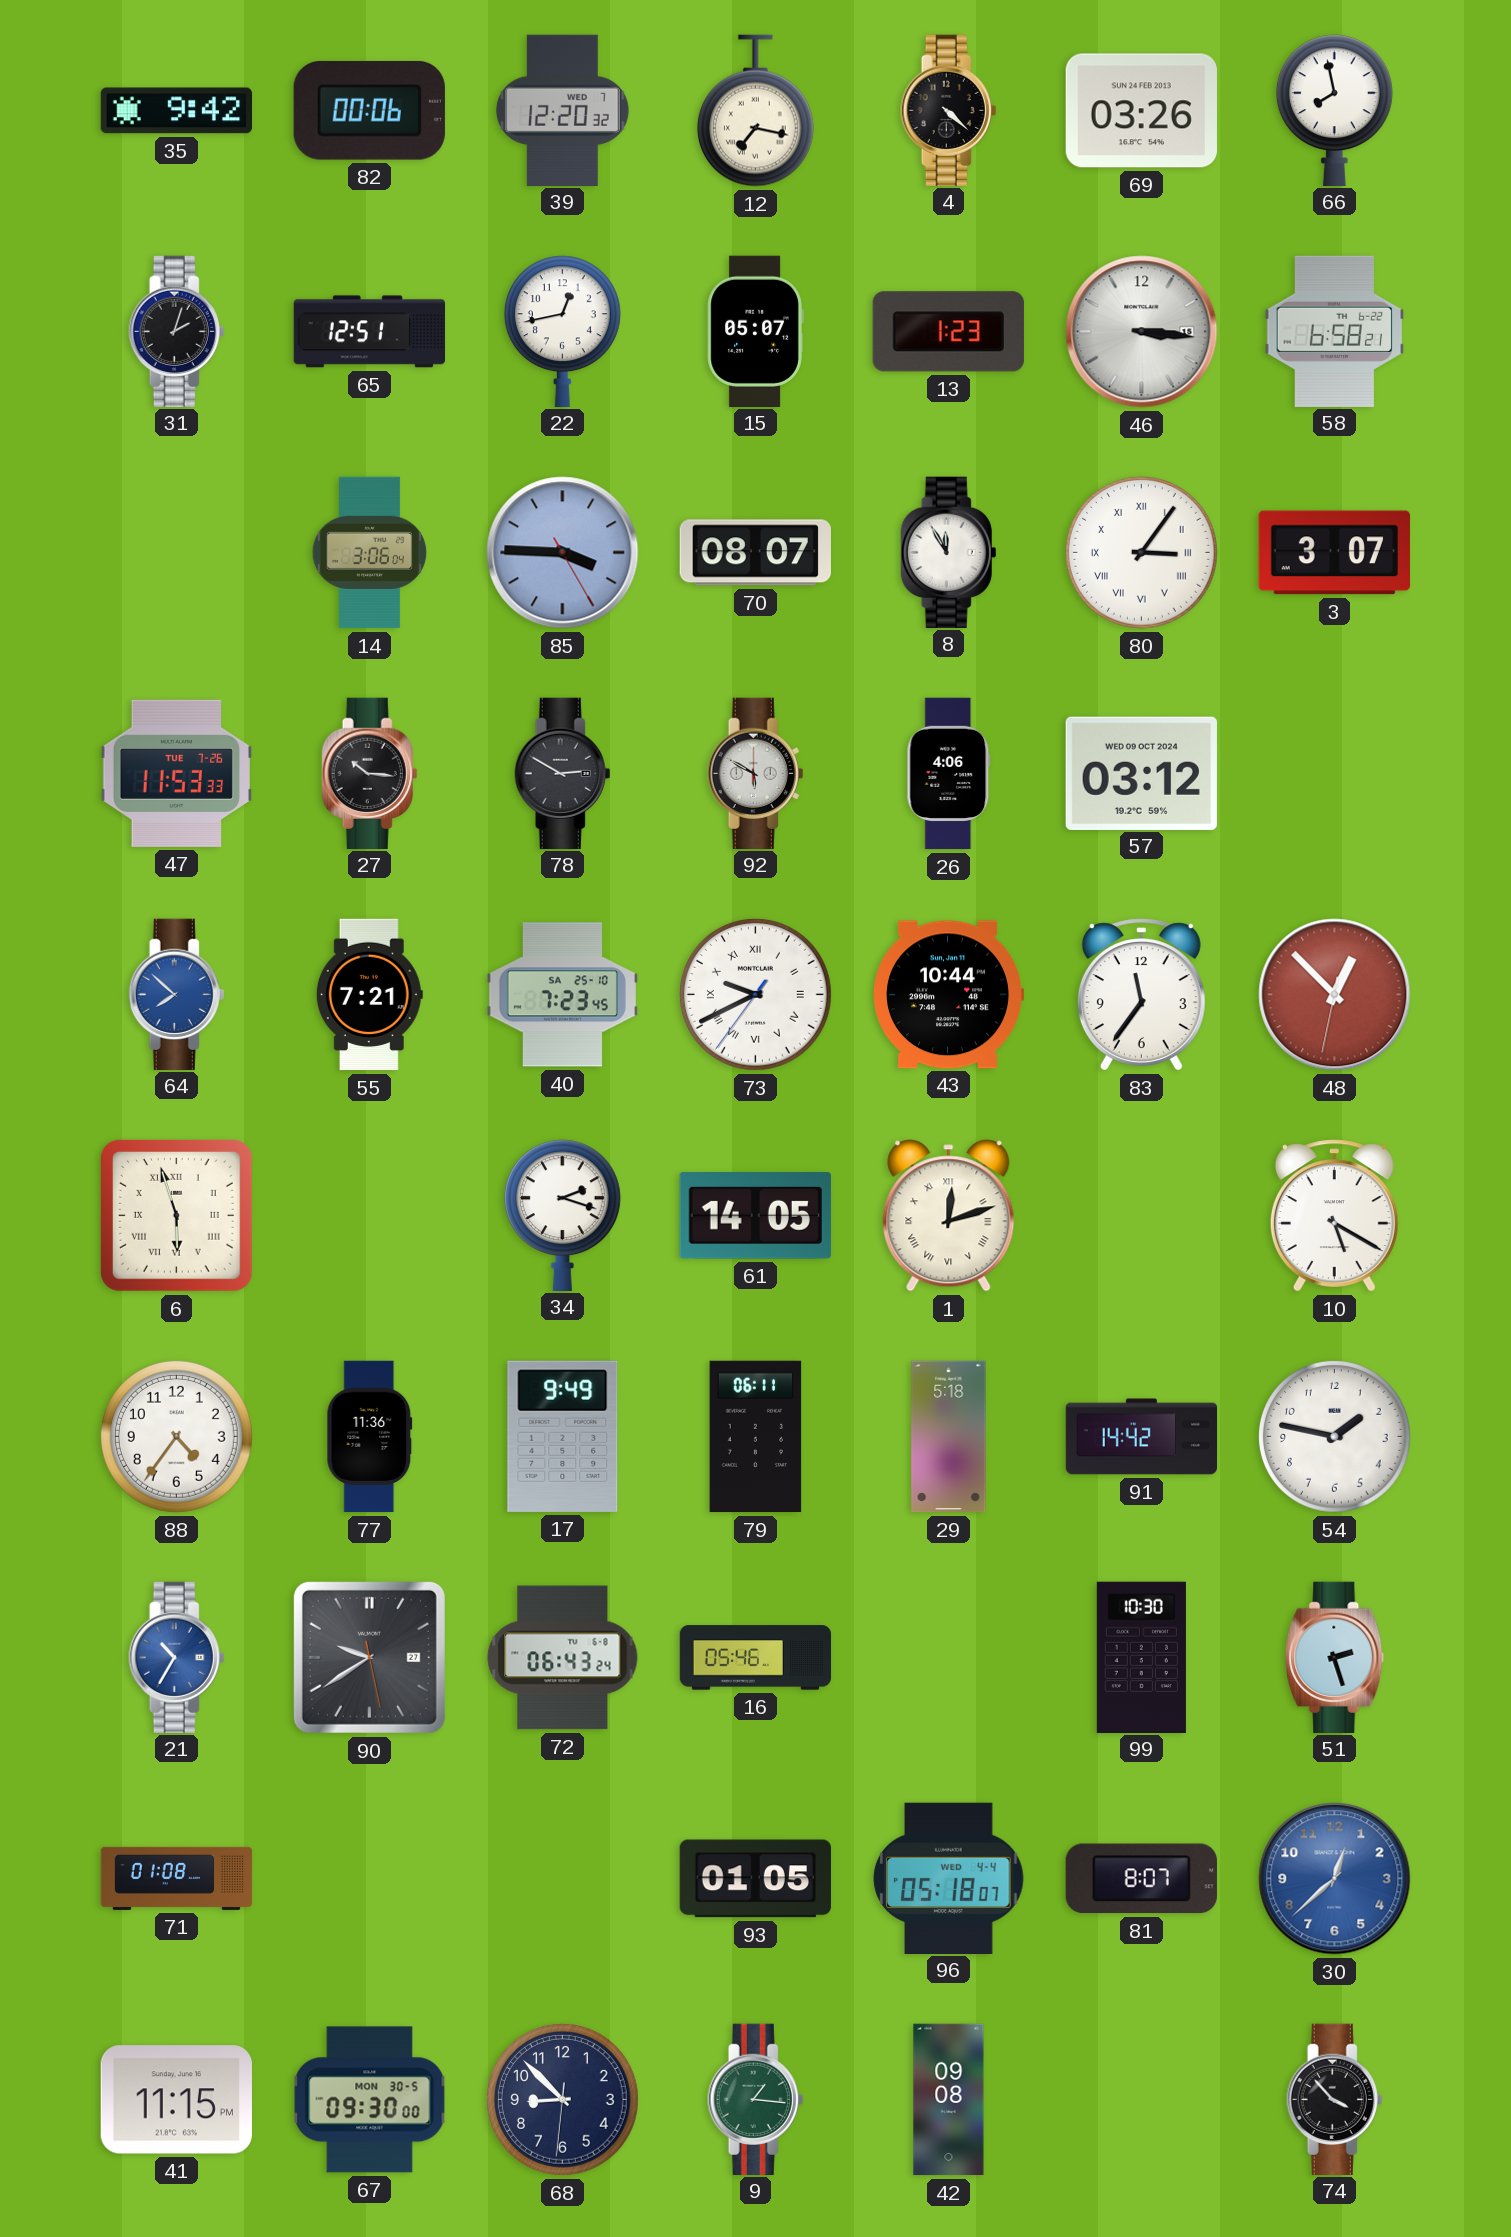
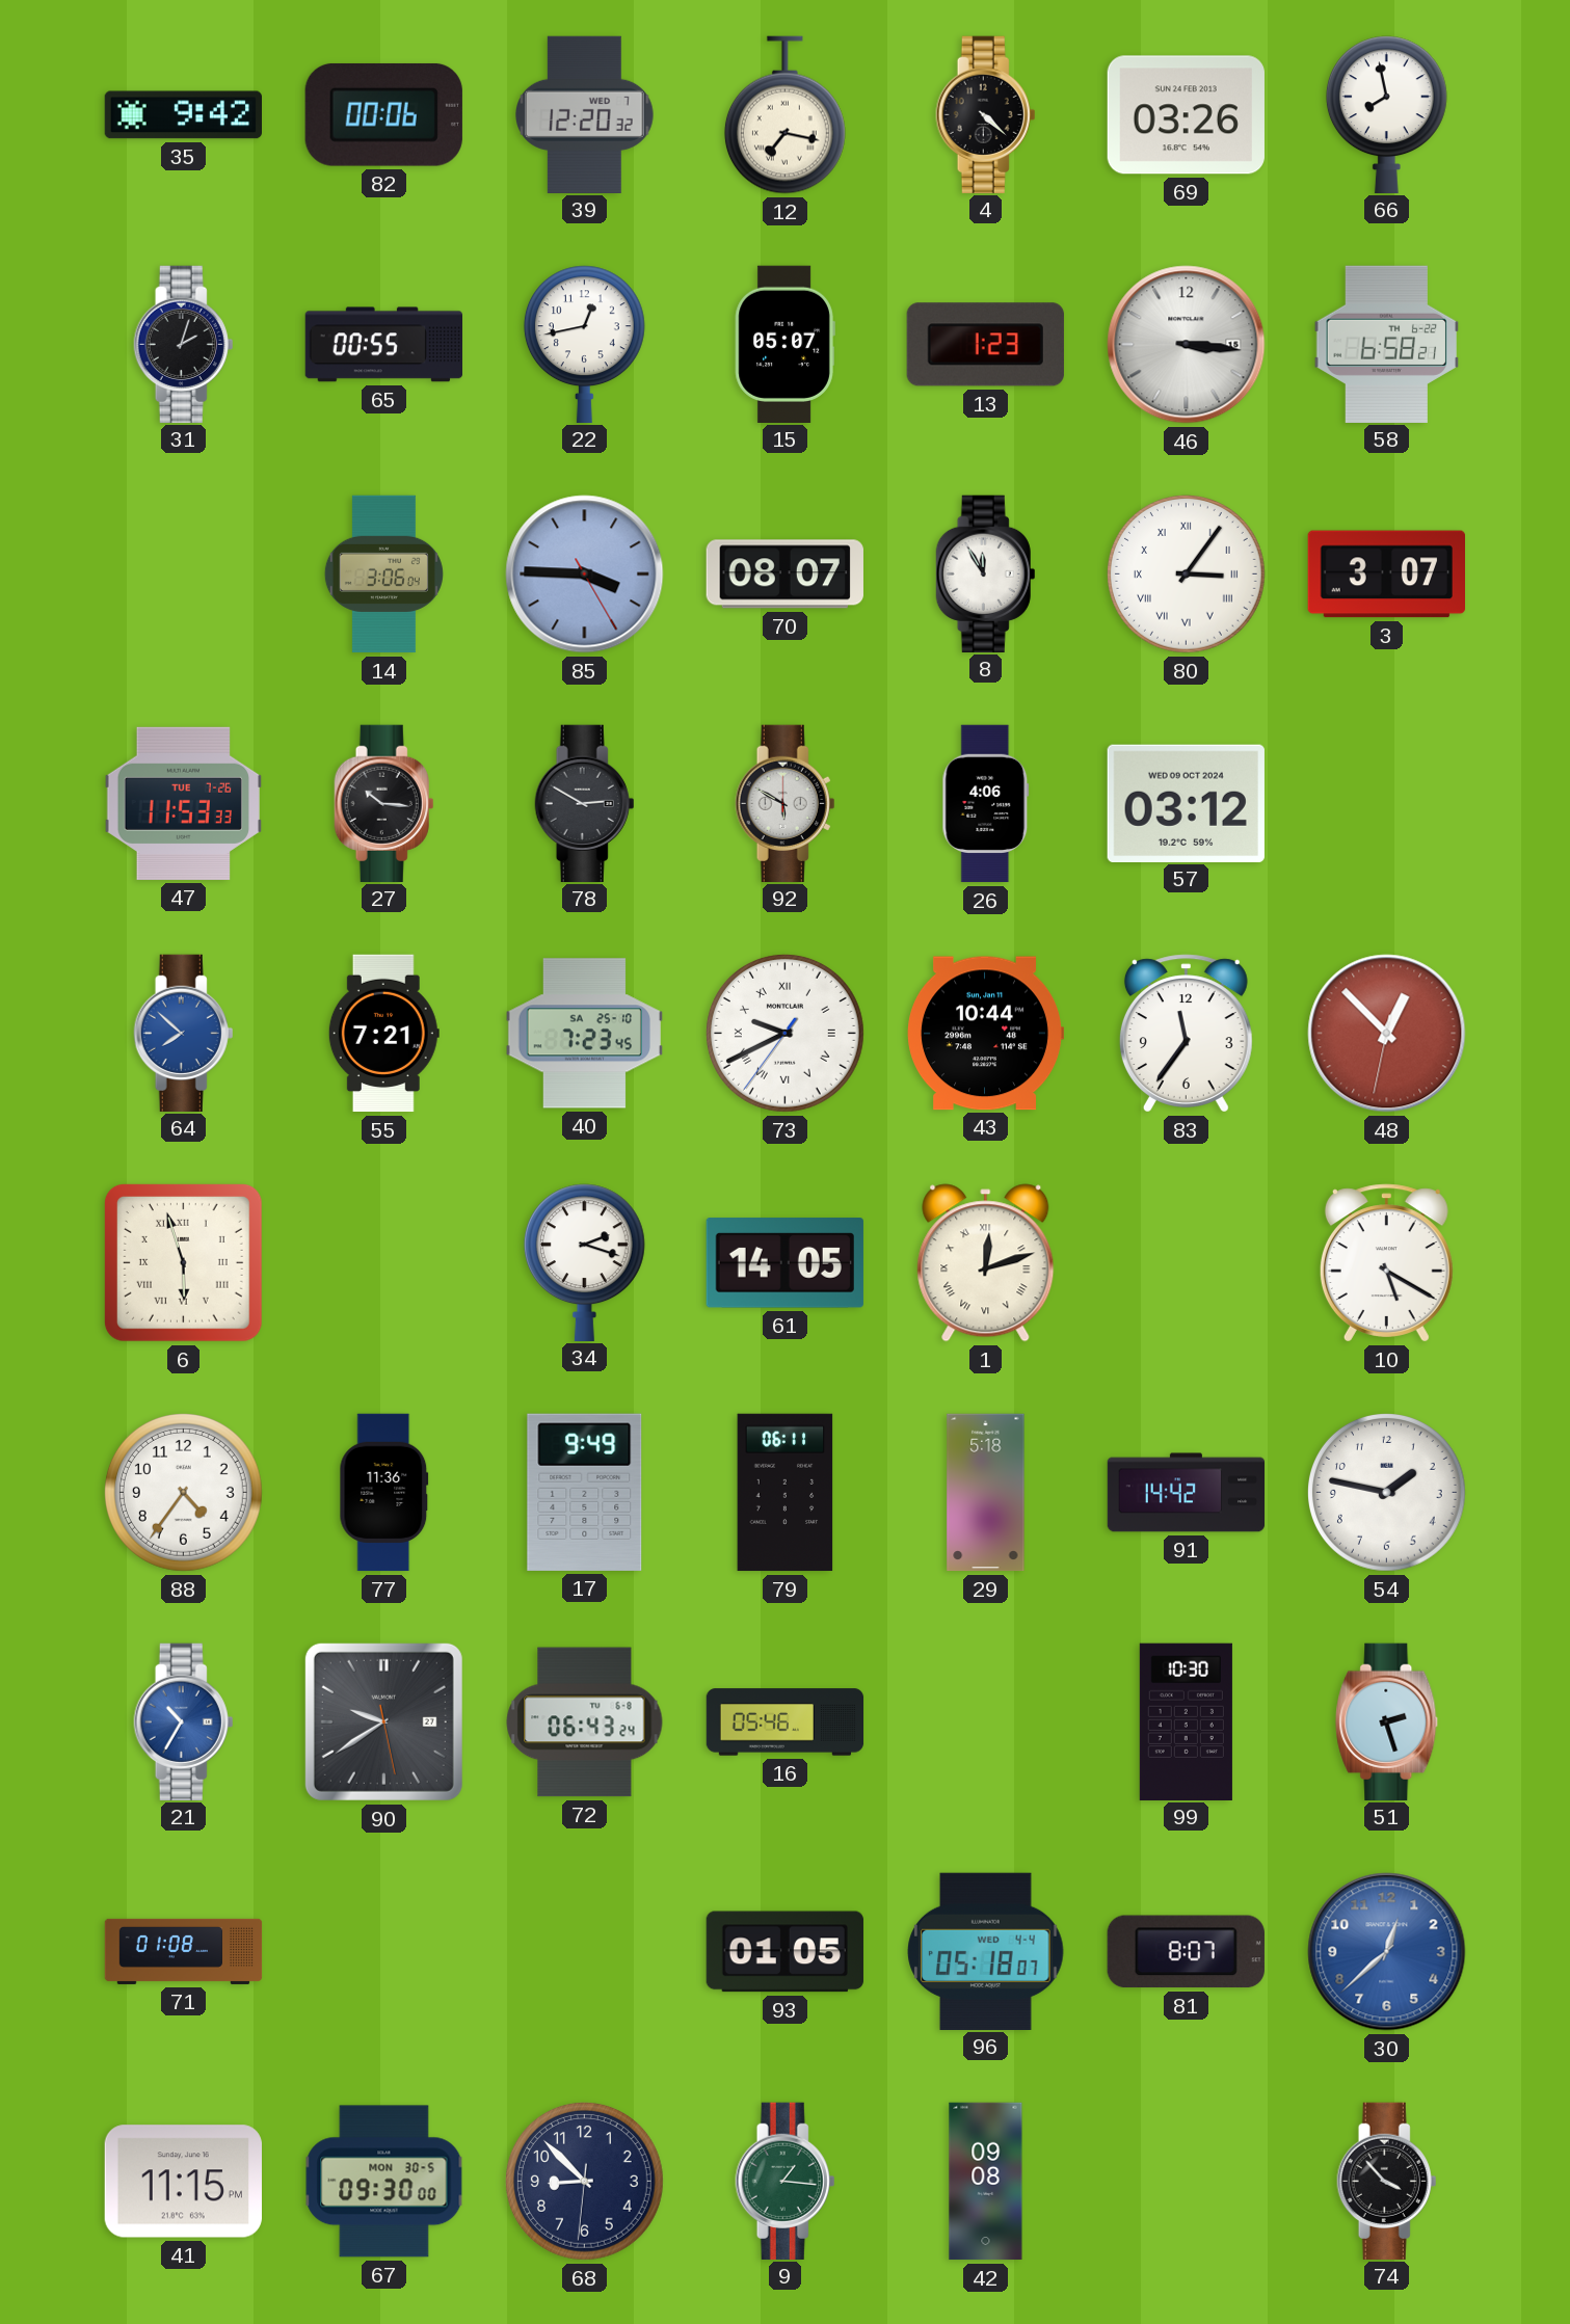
65: 12:51 -> 00:55
